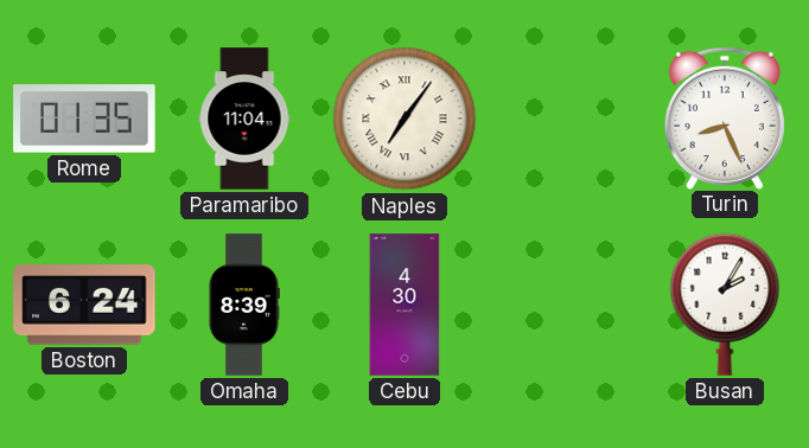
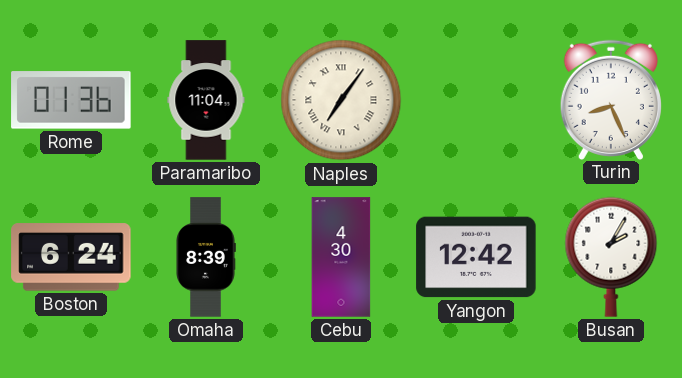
Rome: 01:35 -> 01:36
Yangon: none -> 12:42
